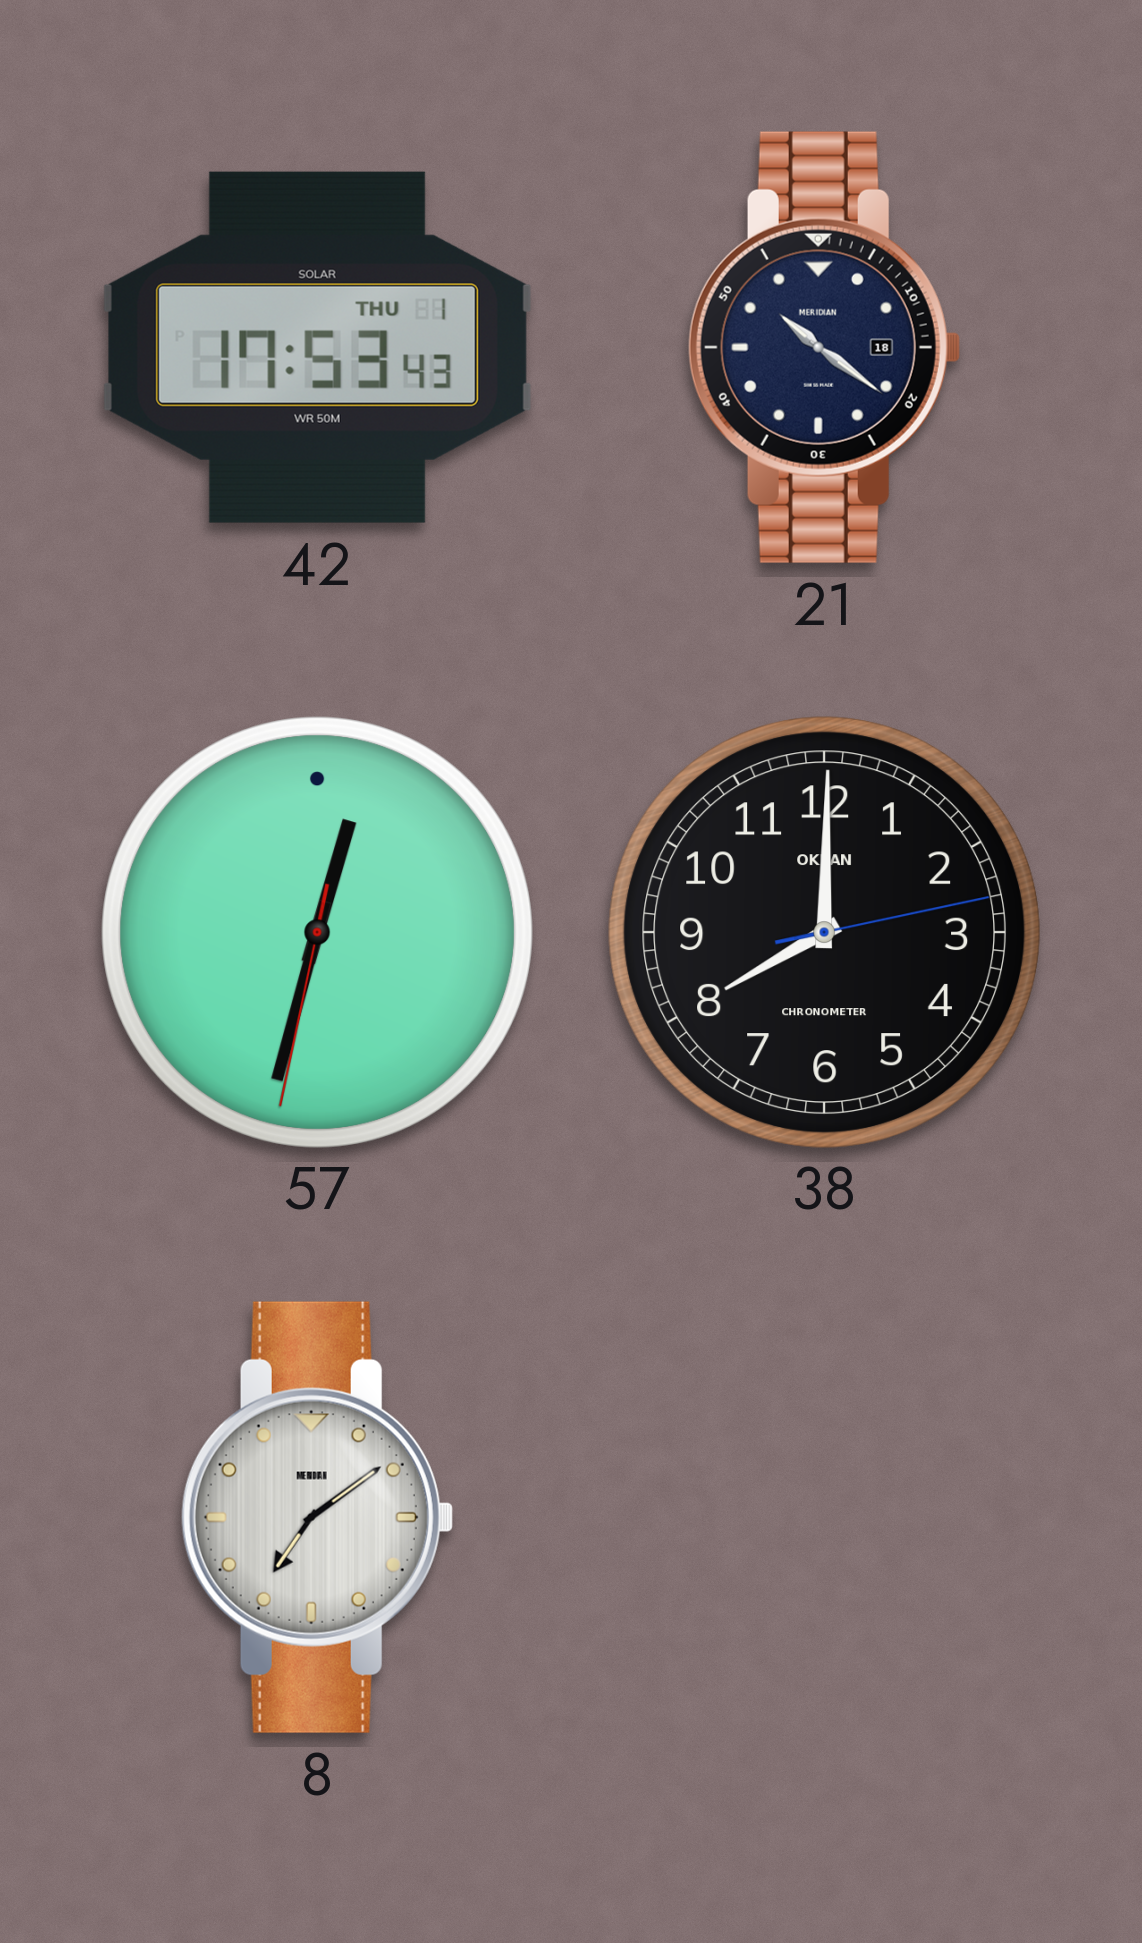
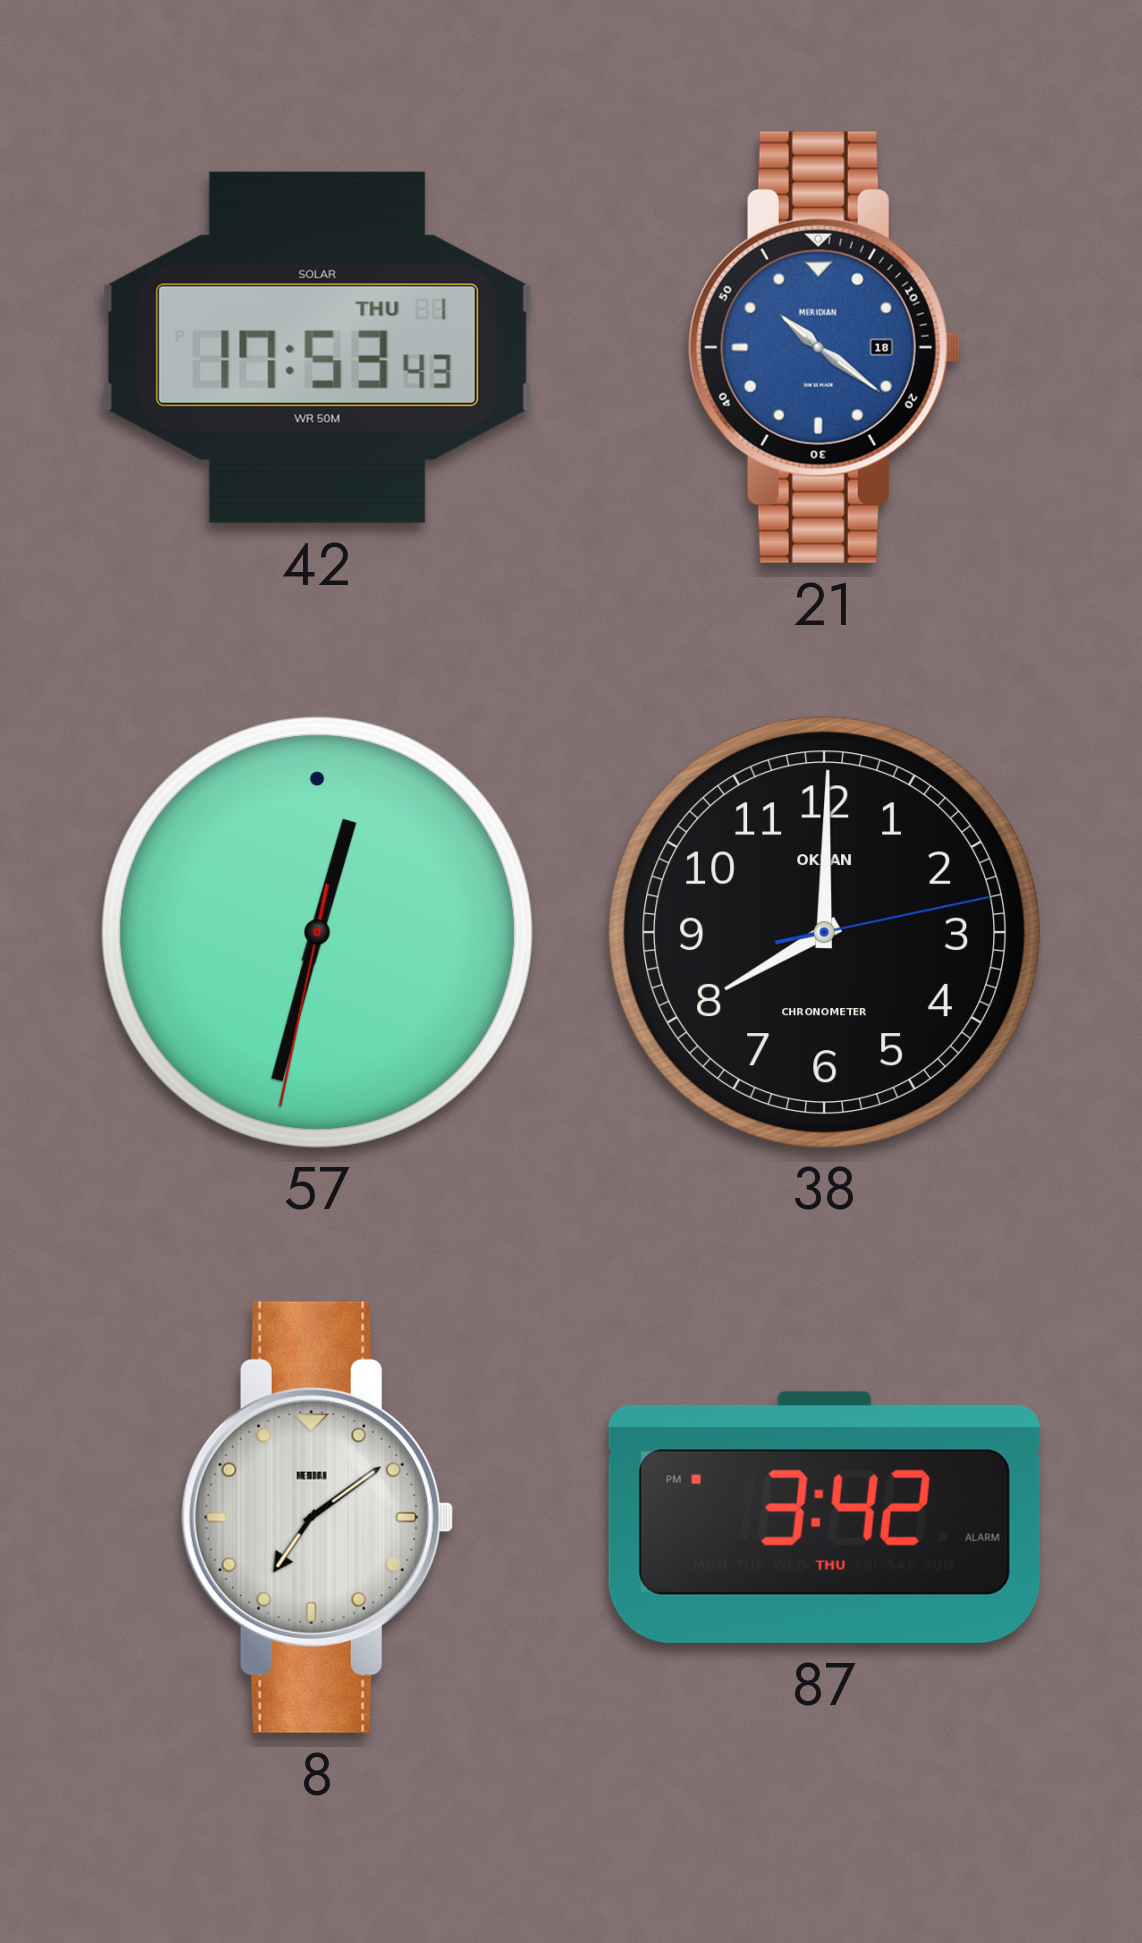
21 dial: navy -> blue
87: none -> 3:42
